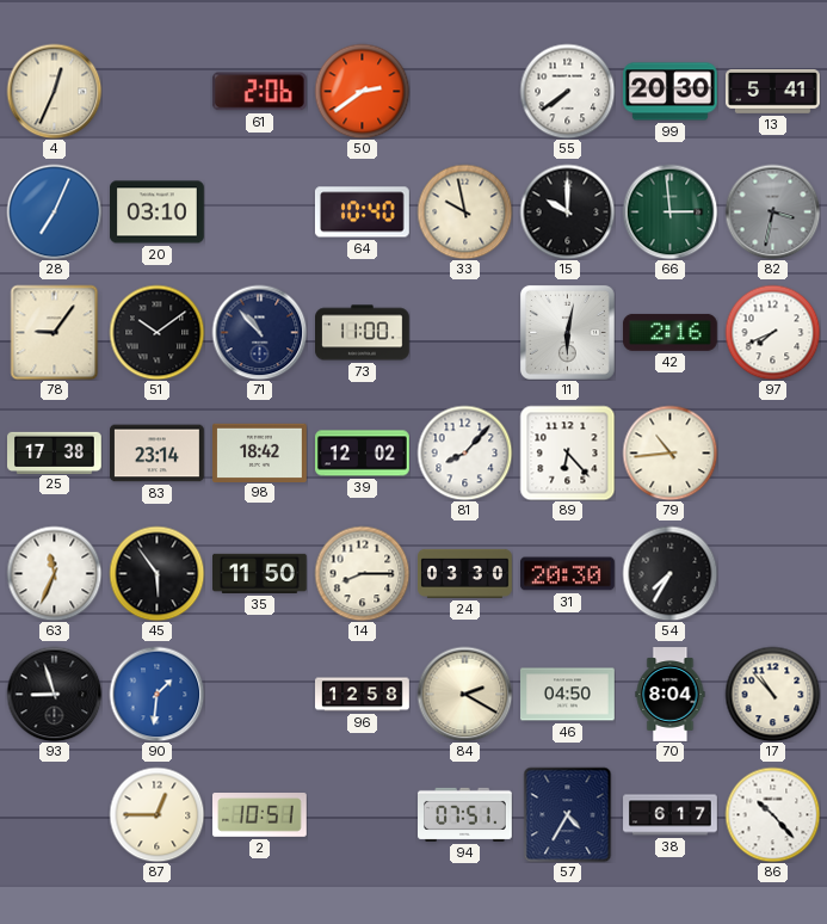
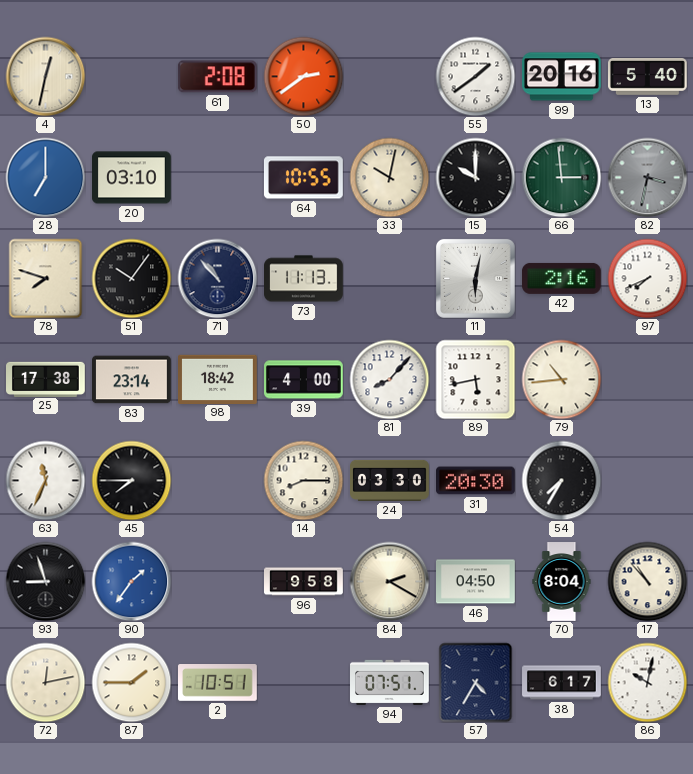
4: 12:34 -> 12:32
61: 2:06 -> 2:08
55: 7:39 -> 1:39
99: 20:30 -> 20:16
13: 5:41 -> 5:40
28: 7:04 -> 7:00
64: 10:40 -> 10:55
33: 9:58 -> 10:02
78: 9:06 -> 7:48
51: 10:09 -> 10:06
73: 11:00 -> 11:13
39: 12:02 -> 4:00
89: 6:23 -> 5:43
45: 5:54 -> 7:45
35: 11:50 -> none
90: 1:31 -> 1:36
96: 12:58 -> 9:58
72: none -> 12:13
87: 12:45 -> 1:45
86: 10:23 -> 10:02
